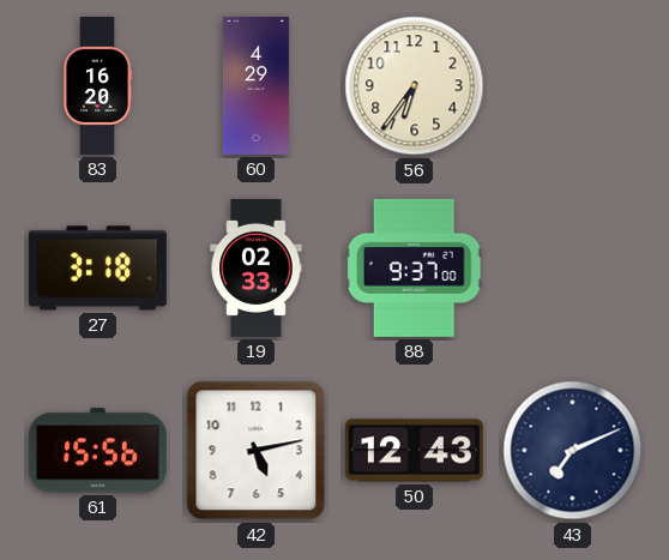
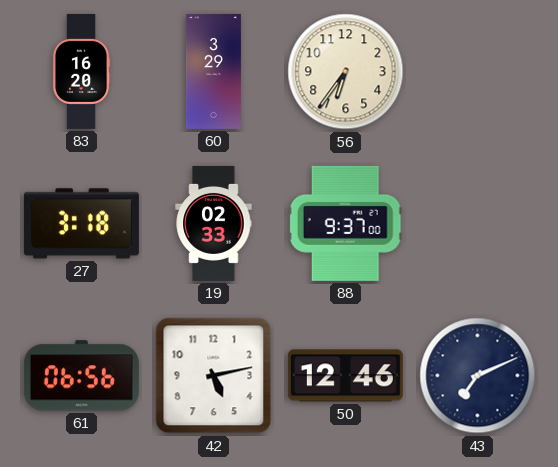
60: 4:29 -> 3:29
61: 15:56 -> 06:56
50: 12:43 -> 12:46
